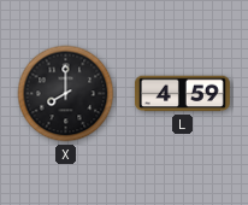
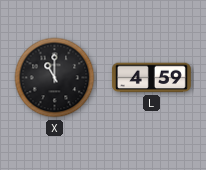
X: 8:00 -> 11:00
